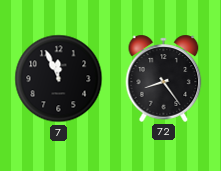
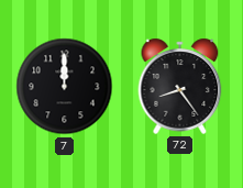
7: 11:56 -> 12:00
